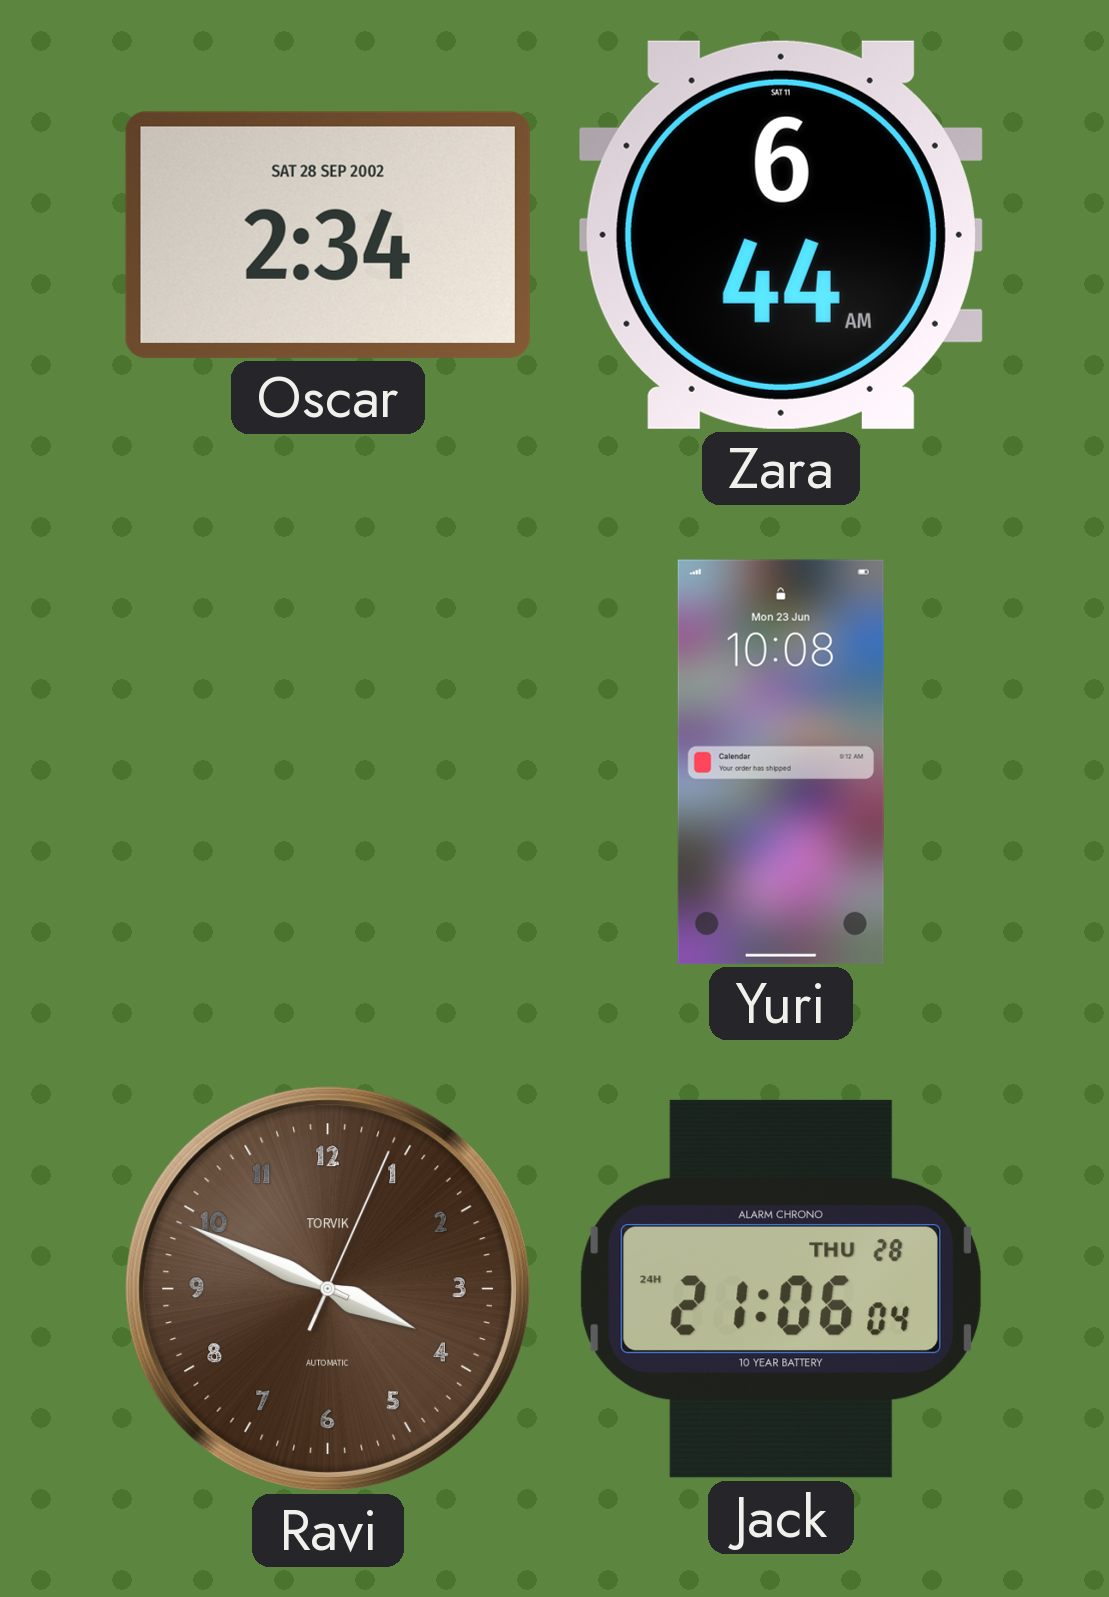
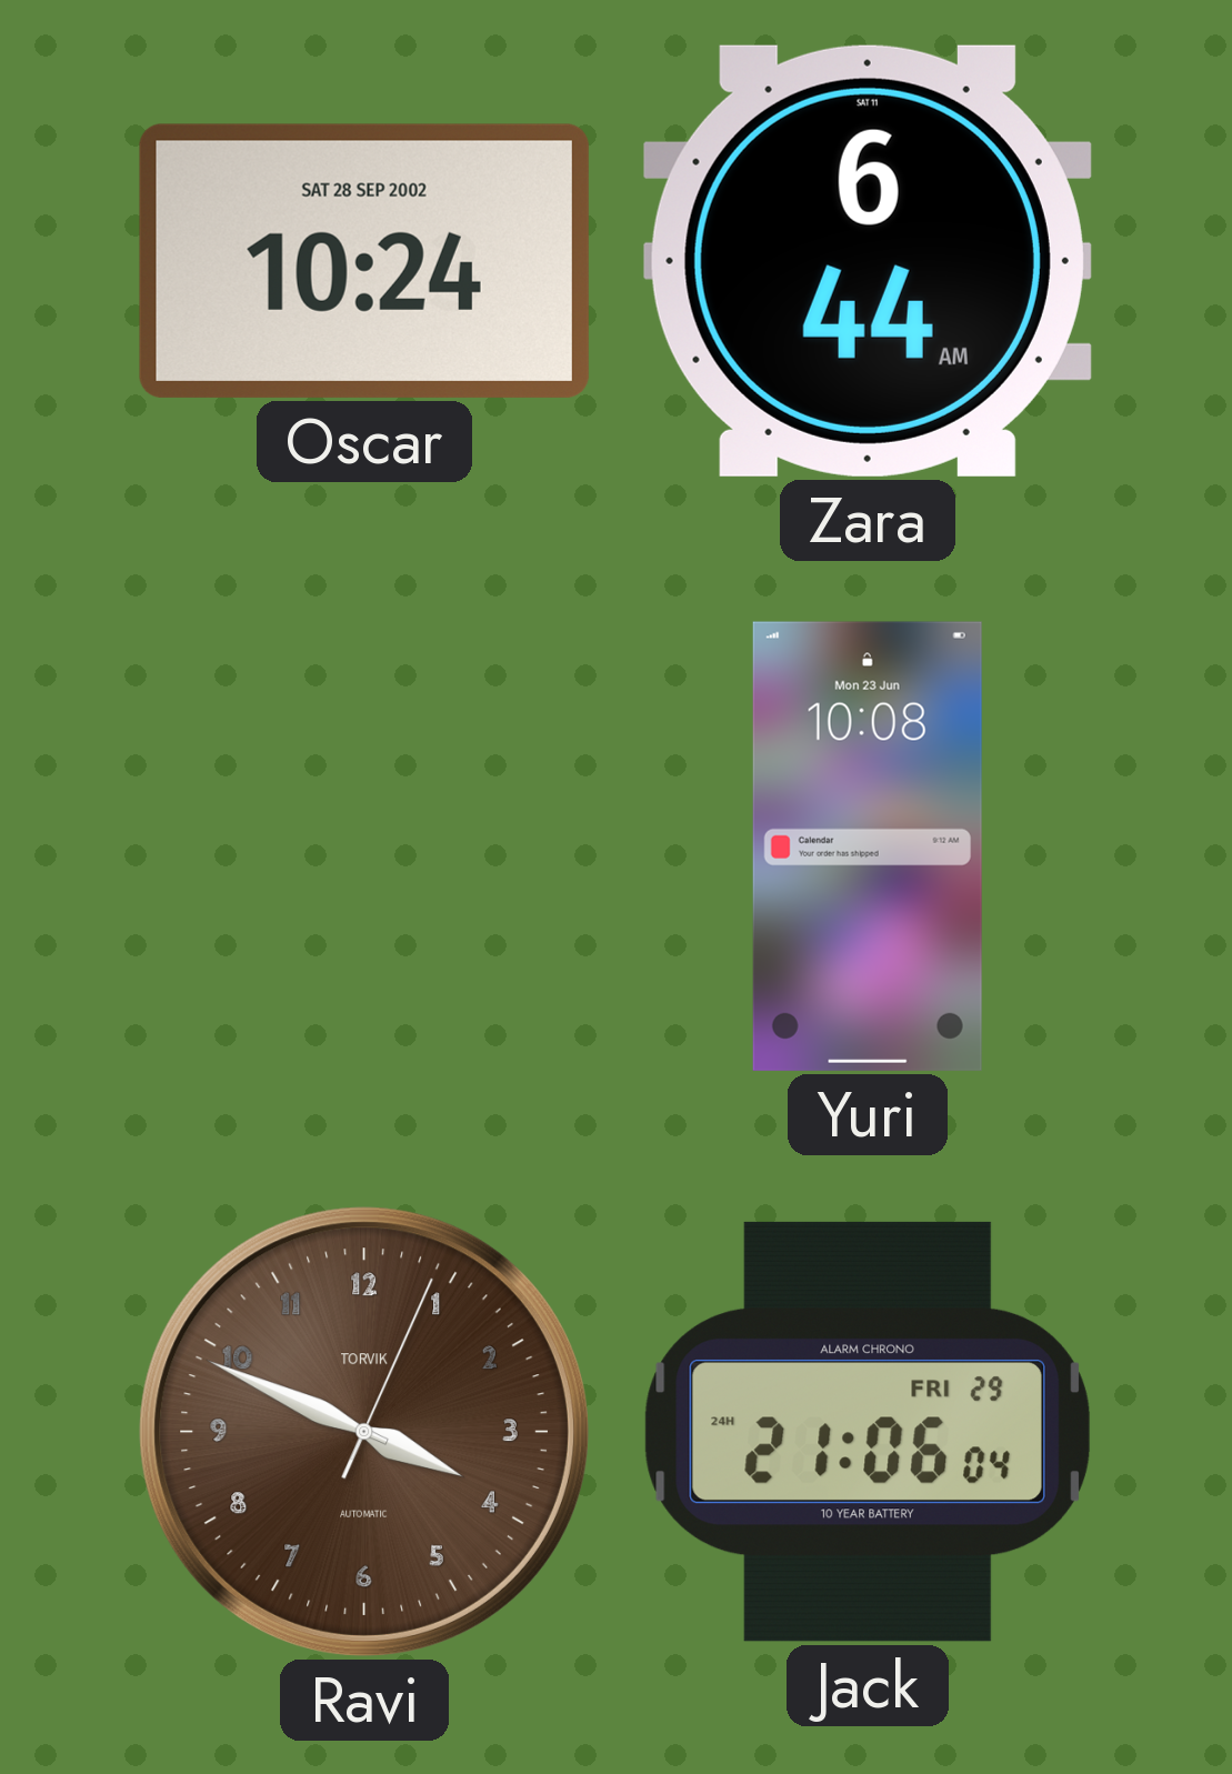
Oscar: 2:34 -> 10:24
Jack date: THU 28 -> FRI 29
